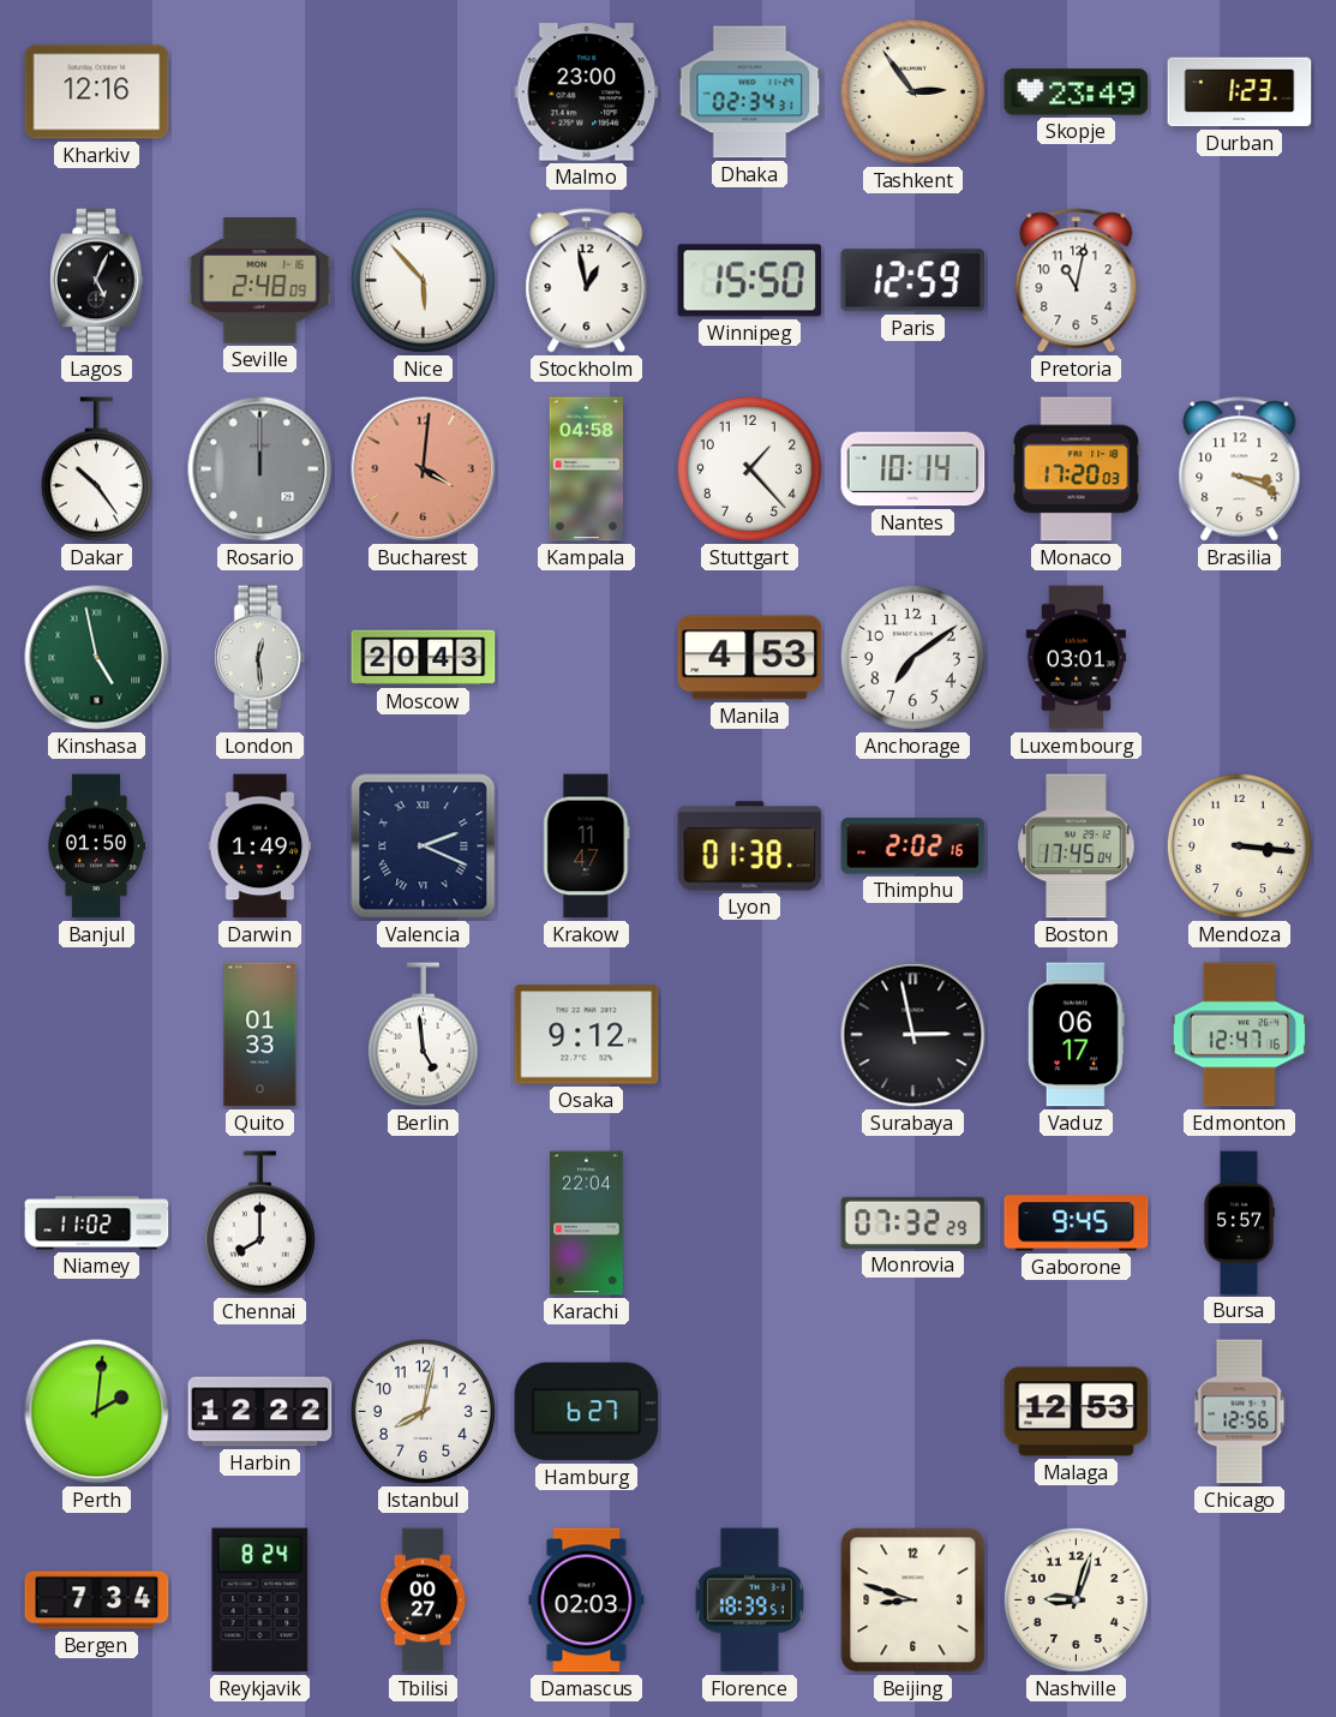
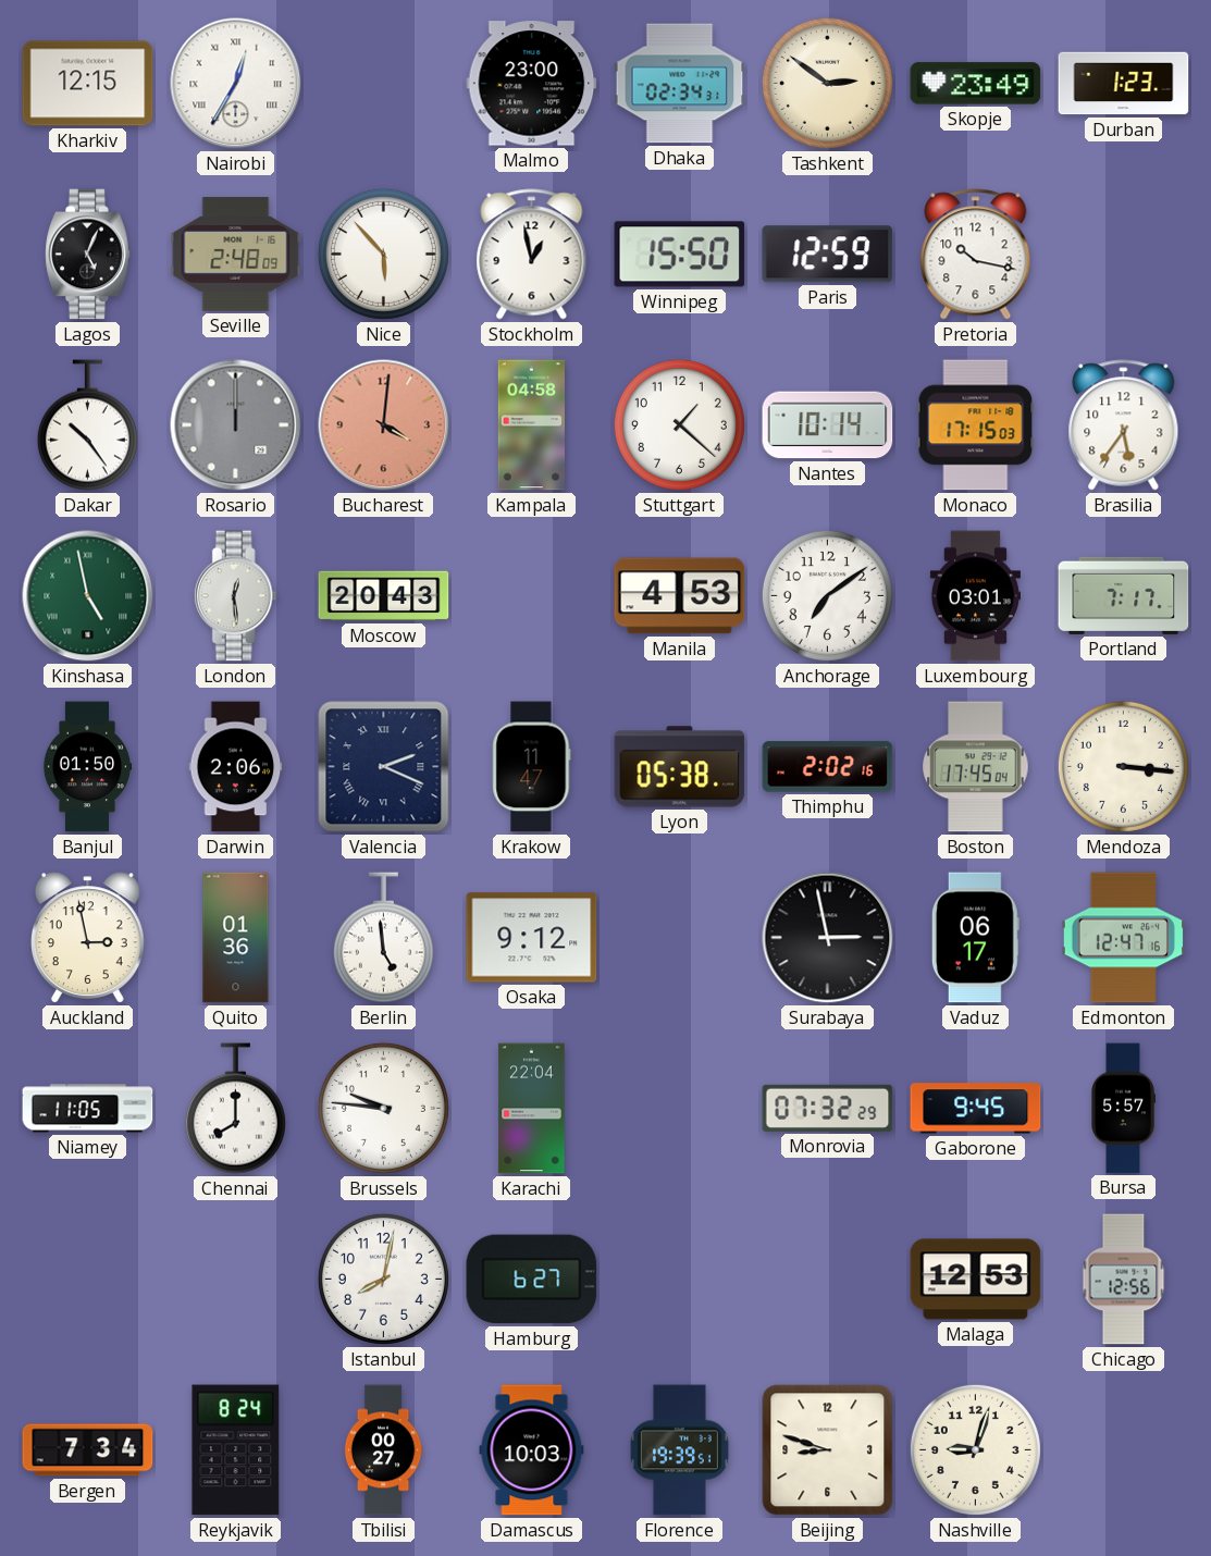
Kharkiv: 12:16 -> 12:15
Nairobi: none -> 12:35
Tashkent: 2:54 -> 2:51
Pretoria: 11:02 -> 10:17
Stuttgart: 1:23 -> 1:22
Monaco: 17:20 -> 17:15
Brasilia: 3:19 -> 5:36
Portland: none -> 7:17
Darwin: 1:49 -> 2:06
Lyon: 01:38 -> 05:38
Auckland: none -> 2:58
Quito: 01:33 -> 01:36
Niamey: 11:02 -> 11:05
Brussels: none -> 9:46
Perth: 2:01 -> none
Harbin: 12:22 -> none
Damascus: 02:03 -> 10:03
Florence: 18:39 -> 19:39
